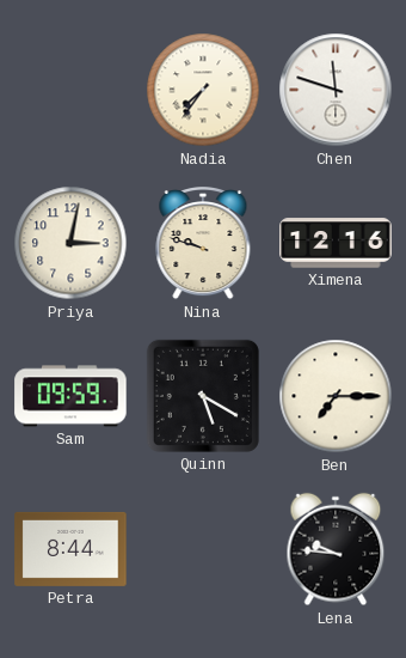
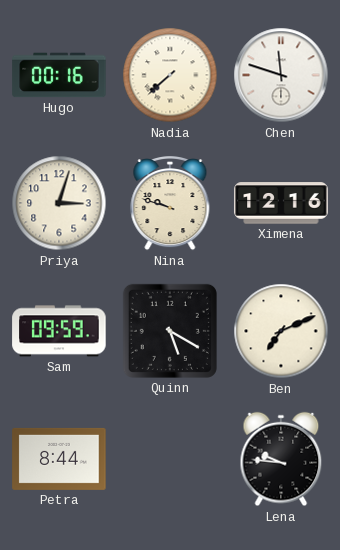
Hugo: none -> 00:16
Nadia: 7:36 -> 7:38
Priya: 3:02 -> 3:03
Ben: 7:15 -> 7:11
